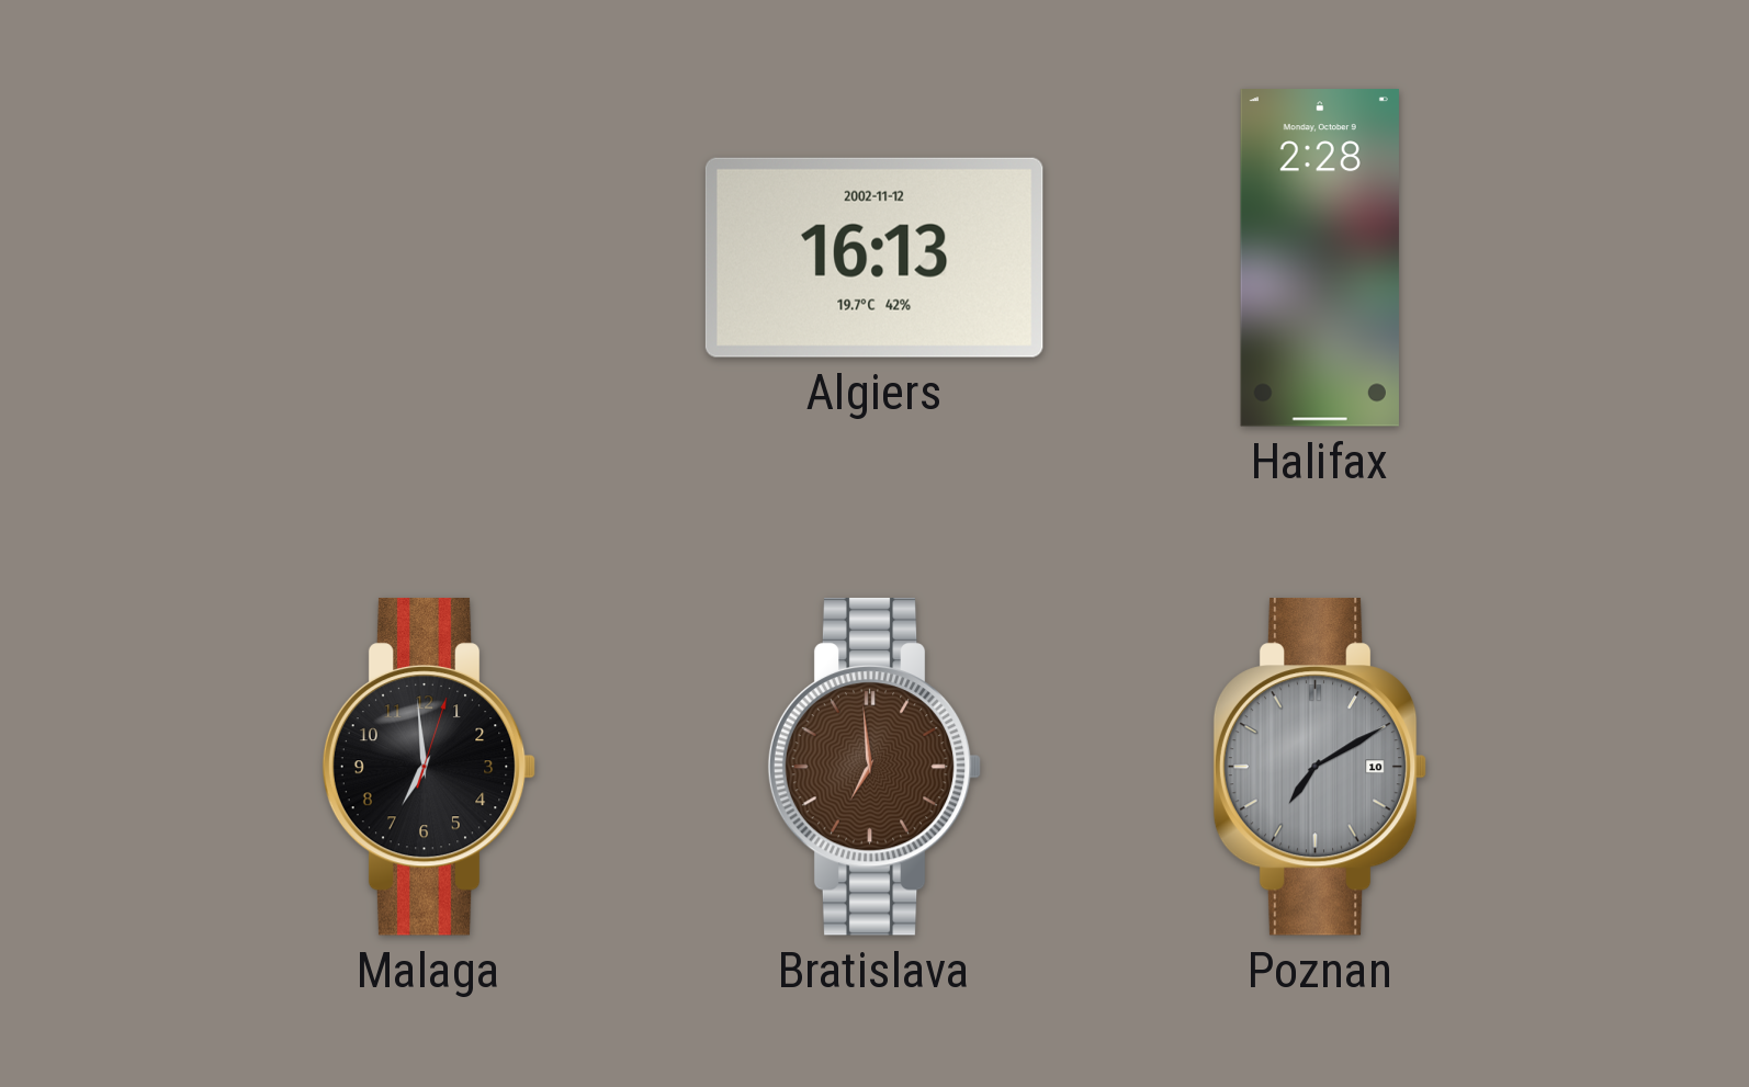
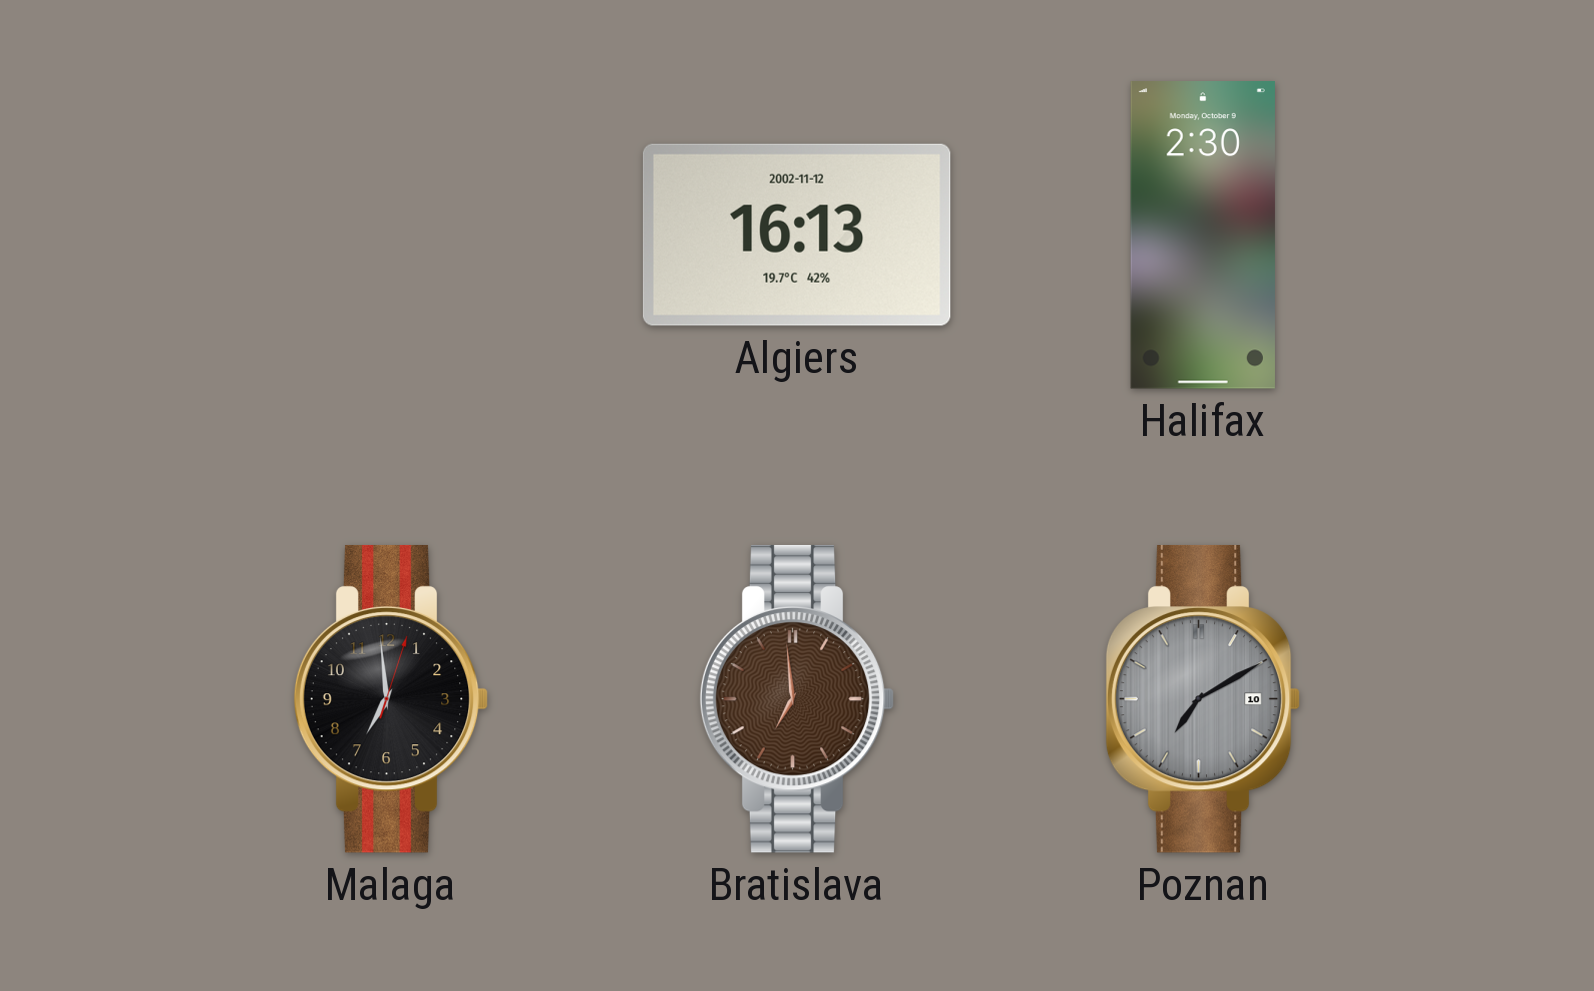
Halifax: 2:28 -> 2:30
